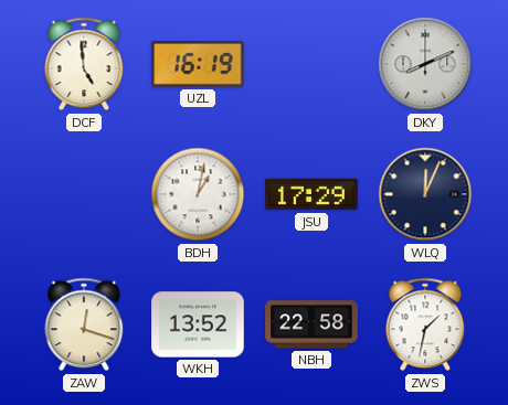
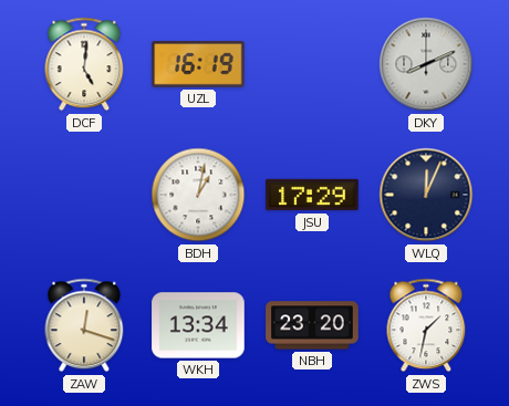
DCF: 4:59 -> 5:01
WKH: 13:52 -> 13:34
NBH: 22:58 -> 23:20
